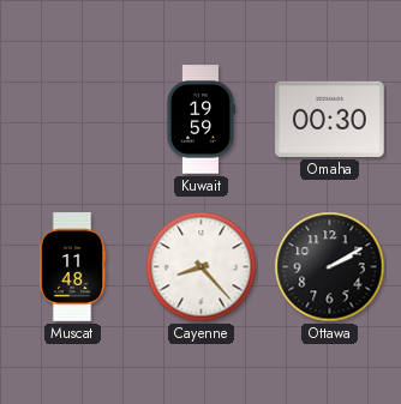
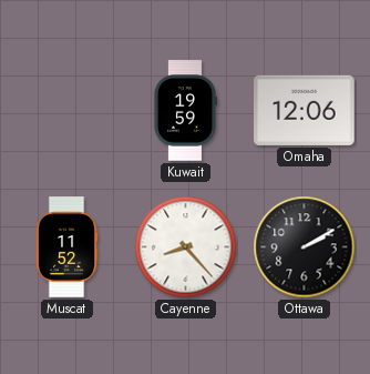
Omaha: 00:30 -> 12:06
Muscat: 11:48 -> 11:52
